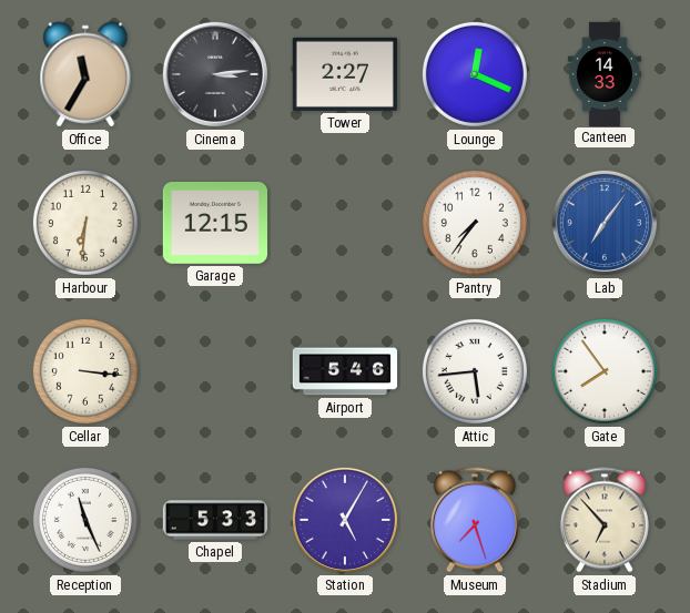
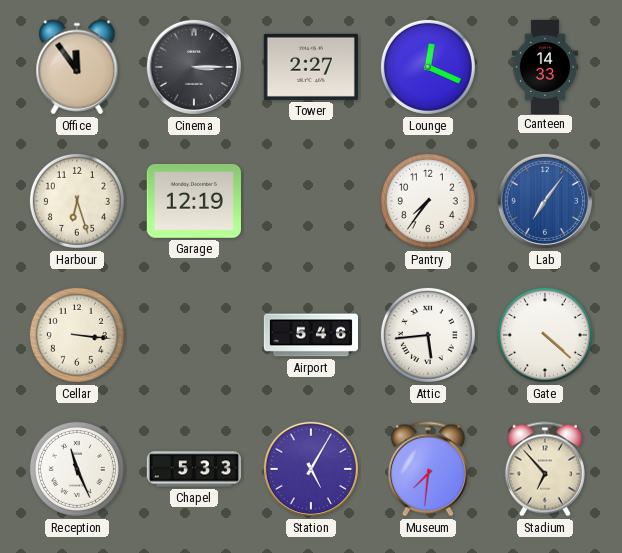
Office: 11:35 -> 11:54
Cinema: 3:14 -> 3:15
Harbour: 6:31 -> 6:27
Garage: 12:15 -> 12:19
Gate: 7:54 -> 4:22
Museum: 7:27 -> 7:31
